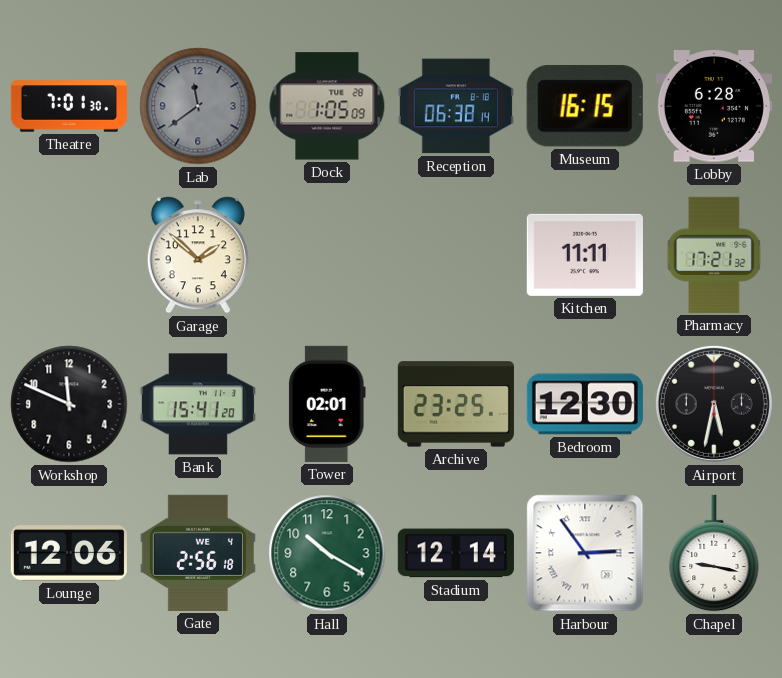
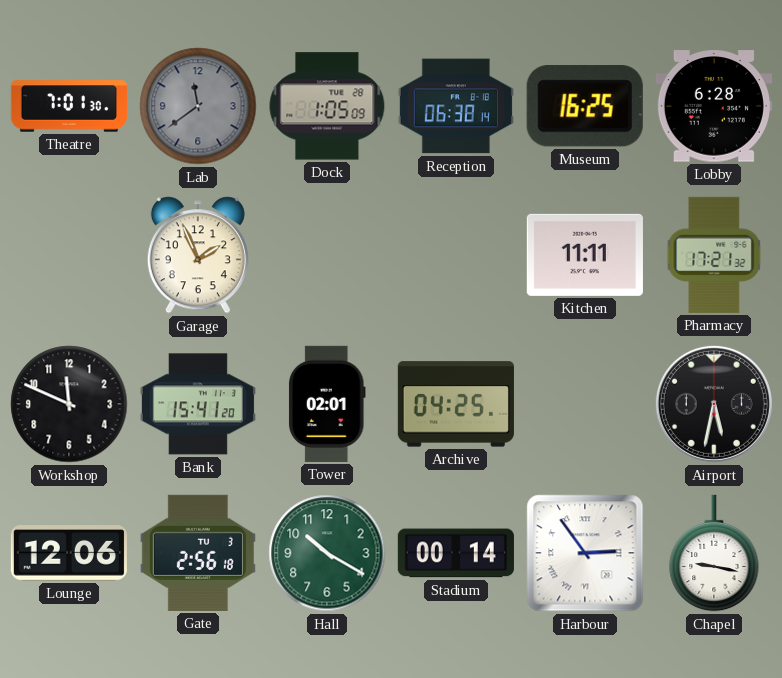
Museum: 16:15 -> 16:25
Garage: 1:52 -> 1:56
Archive: 23:25 -> 04:25
Bedroom: 12:30 -> none
Gate date: WE 4 -> TU 3
Stadium: 12:14 -> 00:14
